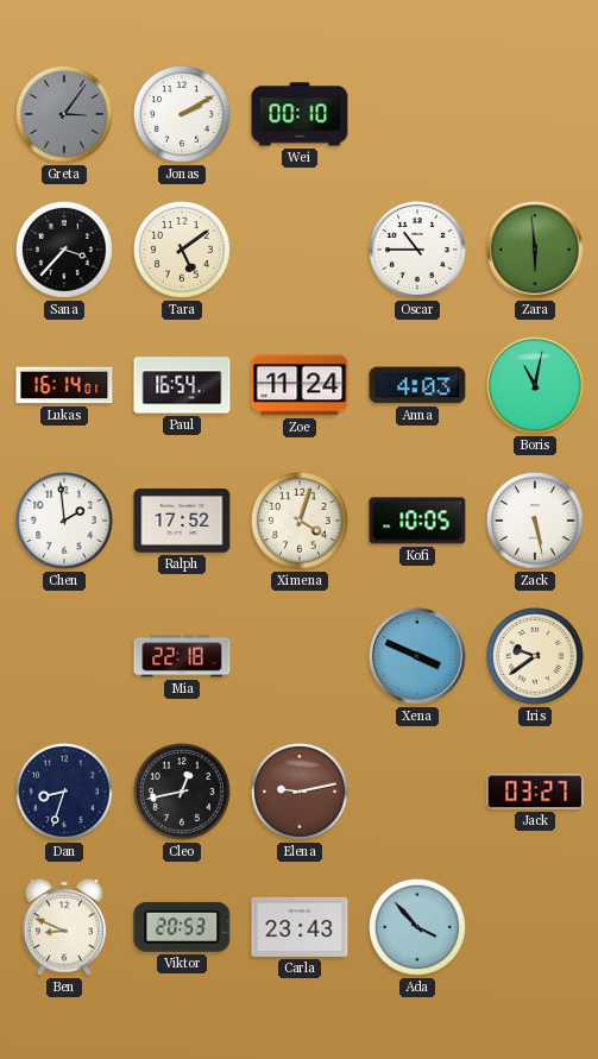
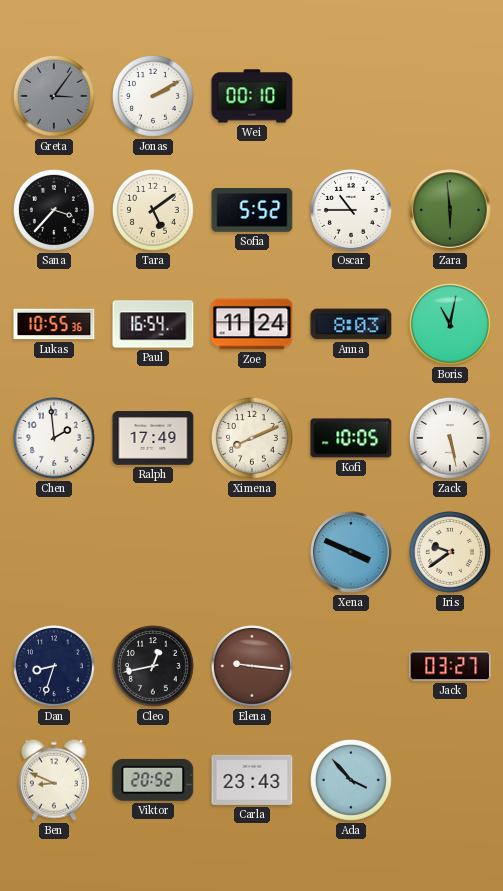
Sofia: none -> 5:52
Lukas: 16:14 -> 10:55
Anna: 4:03 -> 8:03
Ralph: 17:52 -> 17:49
Ximena: 4:03 -> 8:11
Mia: 22:18 -> none
Elena: 9:13 -> 9:16
Viktor: 20:53 -> 20:52
